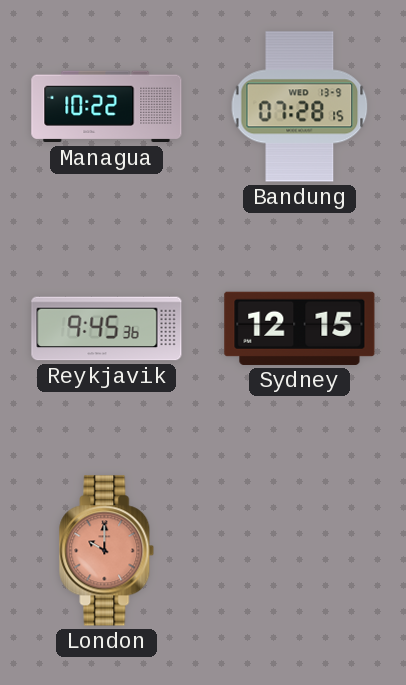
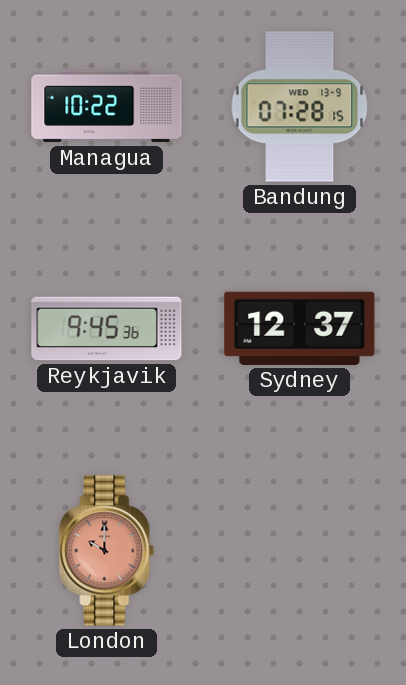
Sydney: 12:15 -> 12:37
